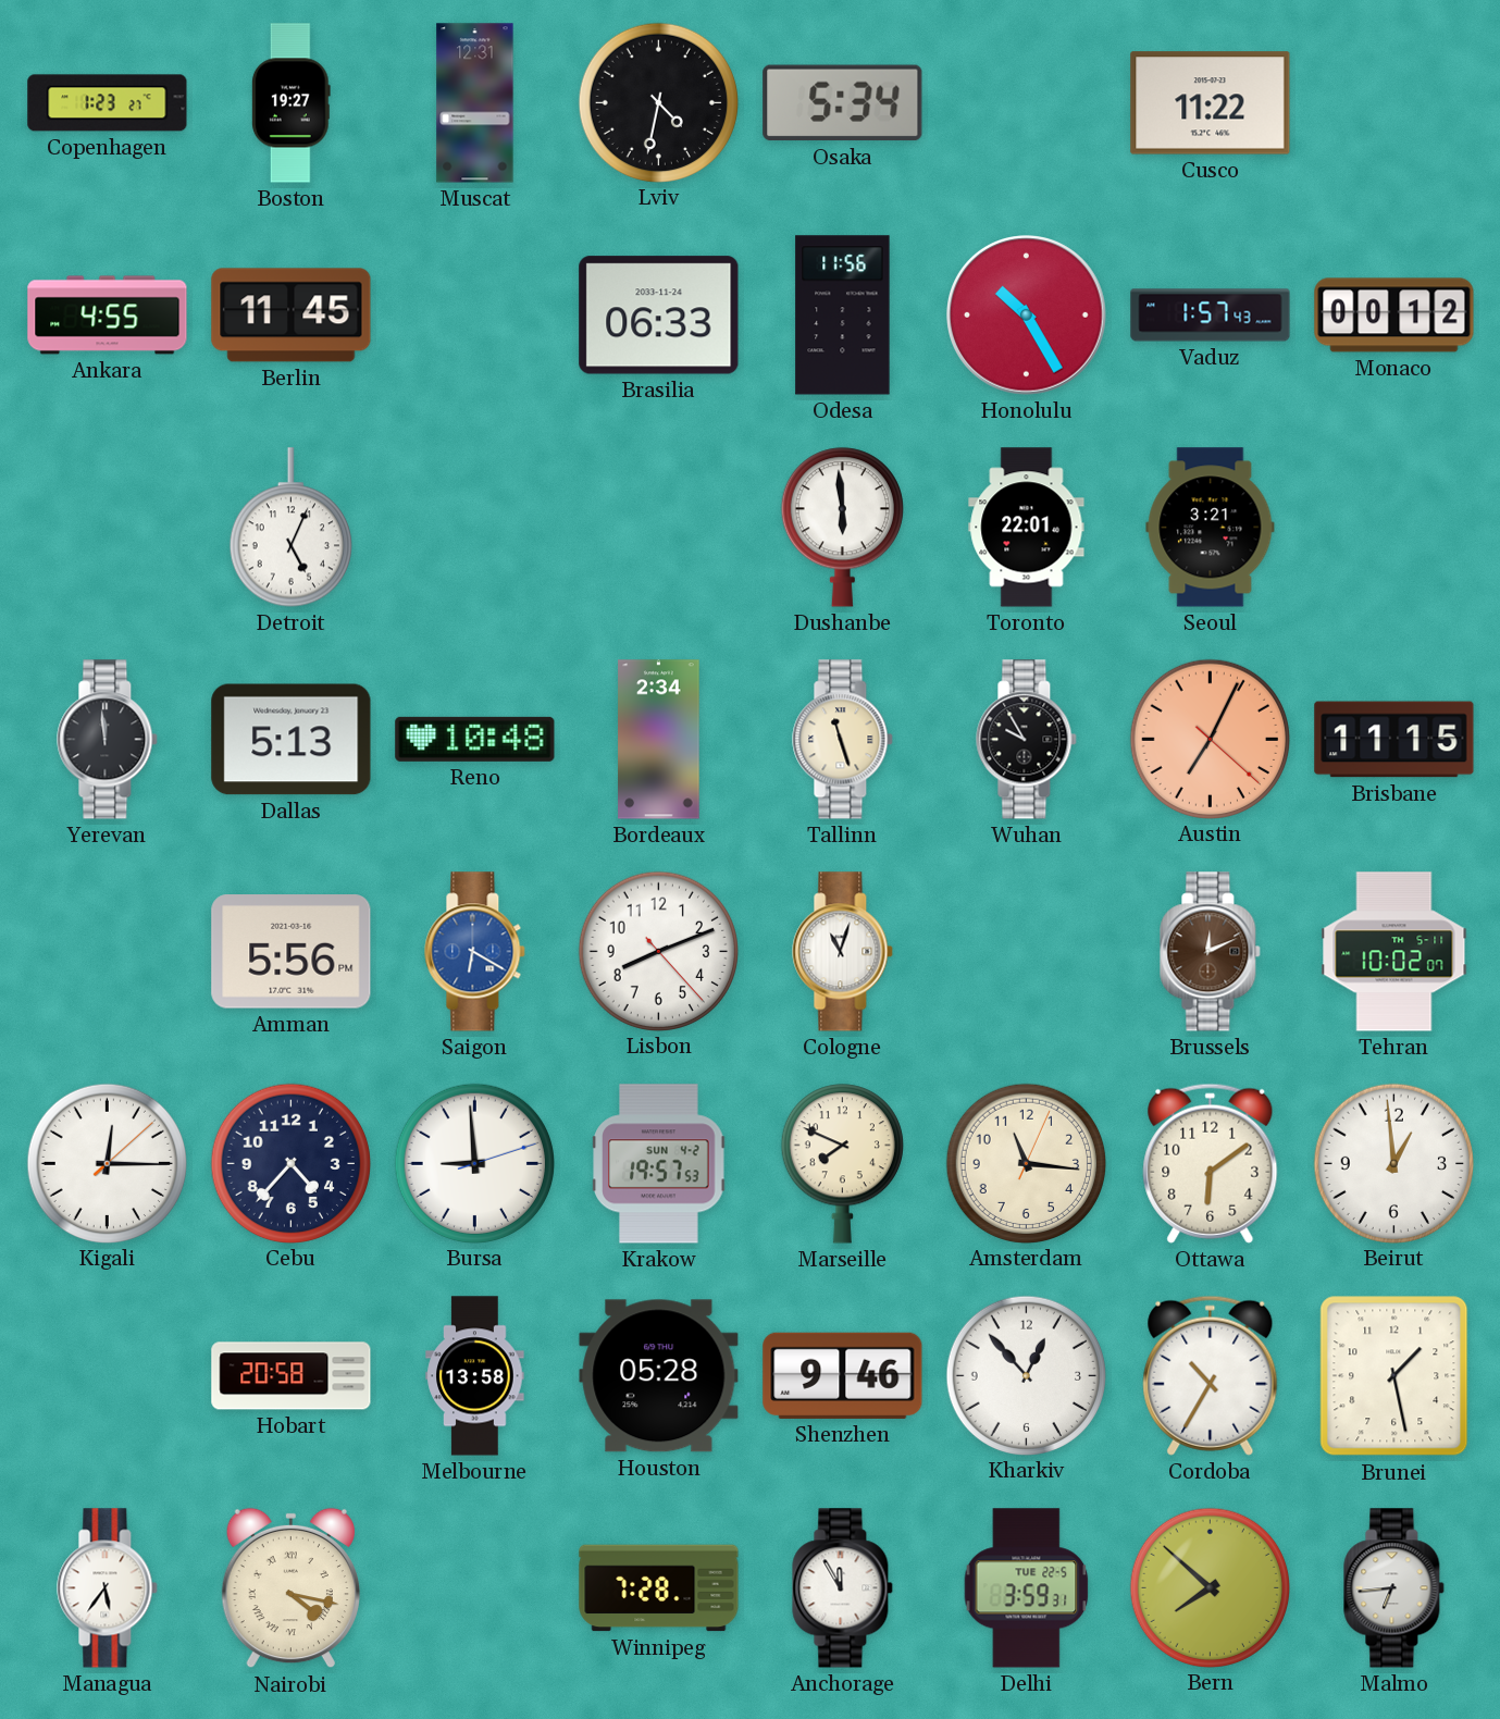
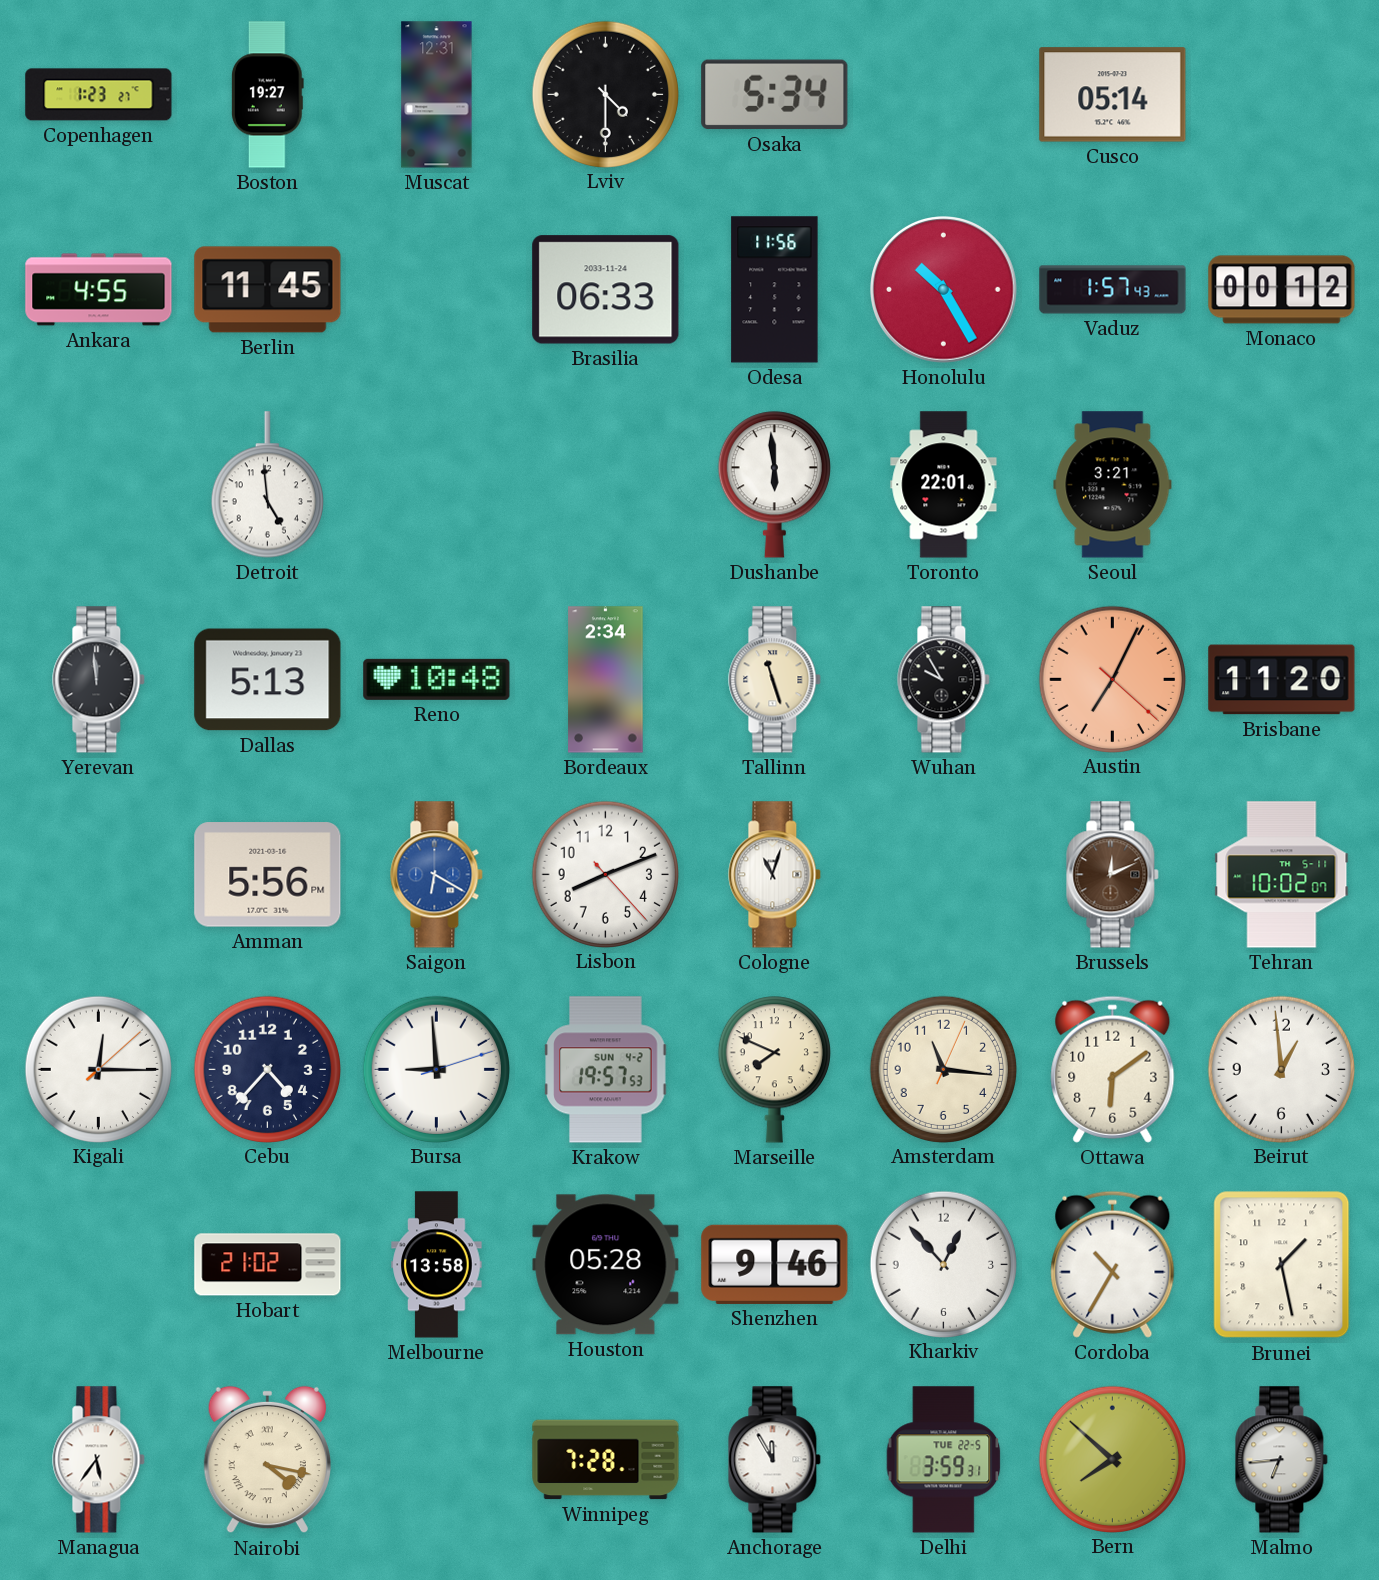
Lviv: 4:32 -> 4:30
Cusco: 11:22 -> 05:14
Detroit: 5:04 -> 4:59
Brisbane: 11:15 -> 11:20
Hobart: 20:58 -> 21:02
